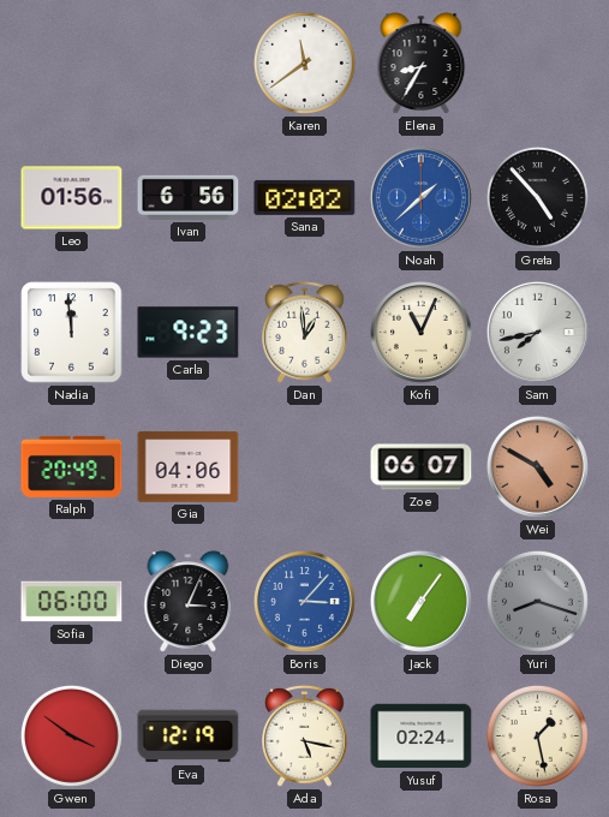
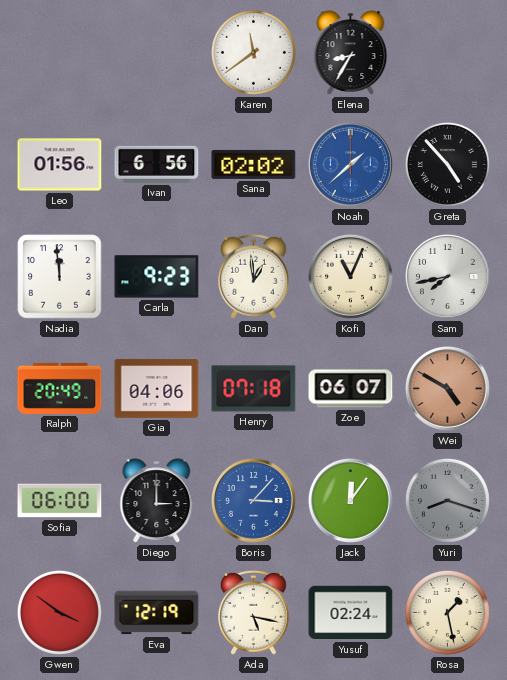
Henry: none -> 07:18
Diego: 3:04 -> 3:00
Jack: 7:06 -> 12:06
